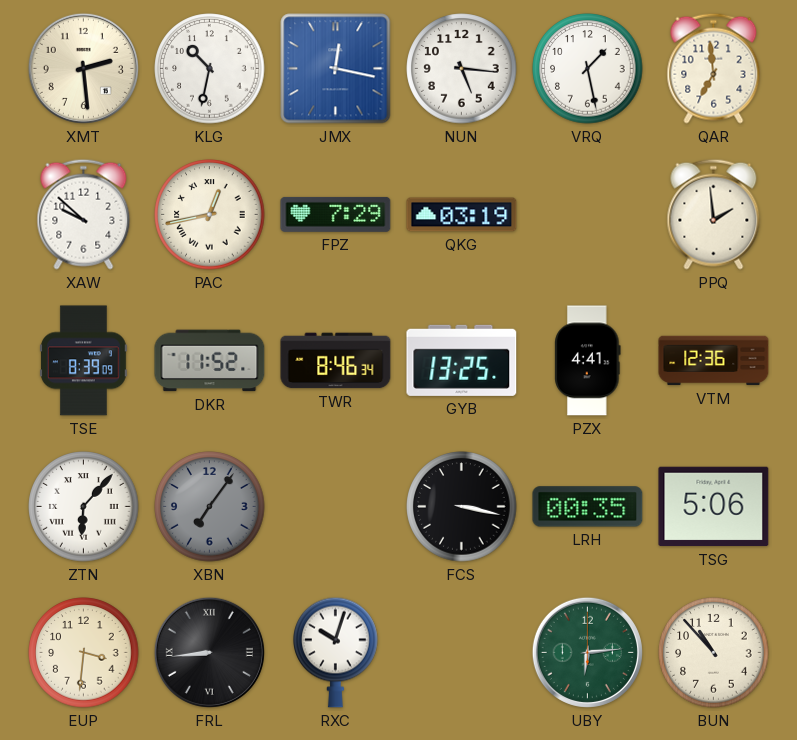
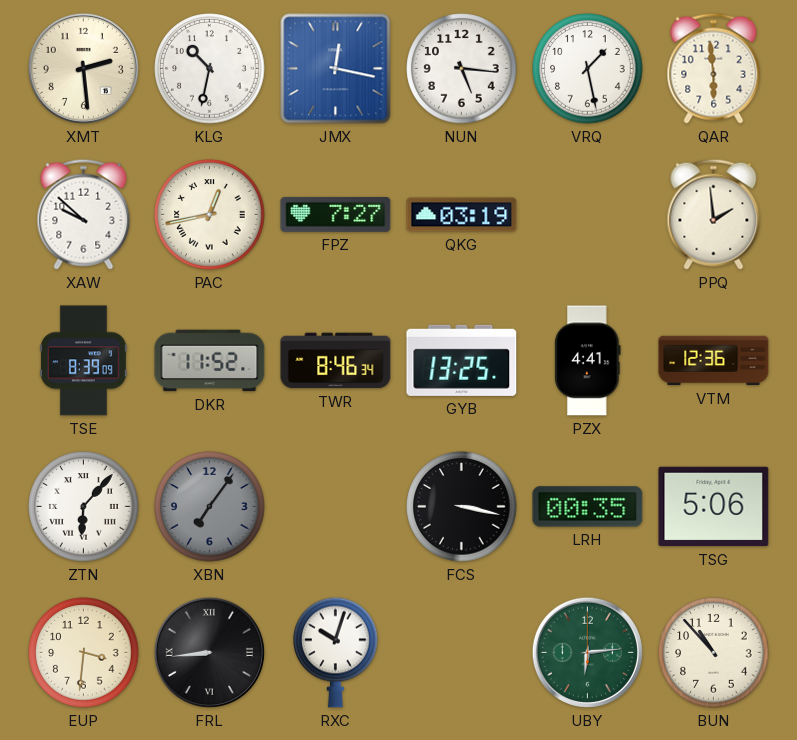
QAR: 6:59 -> 5:59
FPZ: 7:29 -> 7:27
